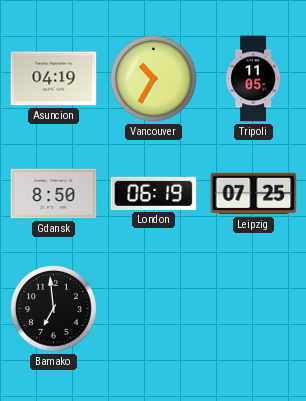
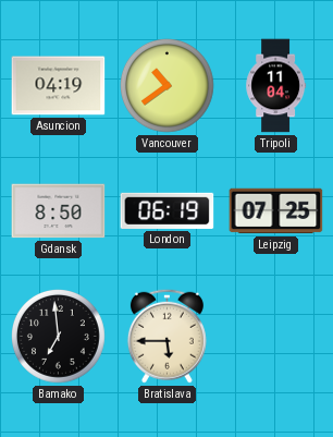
Vancouver: 10:35 -> 10:39
Tripoli: 11:05 -> 11:04
Bratislava: none -> 5:45
